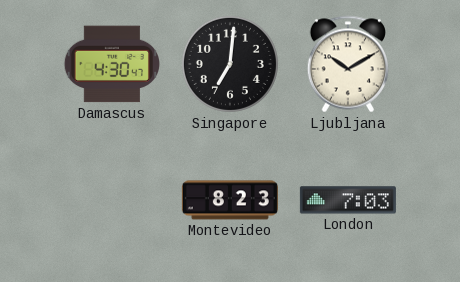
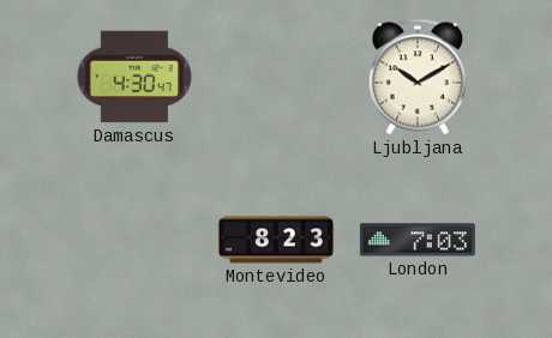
Singapore: 7:01 -> none
